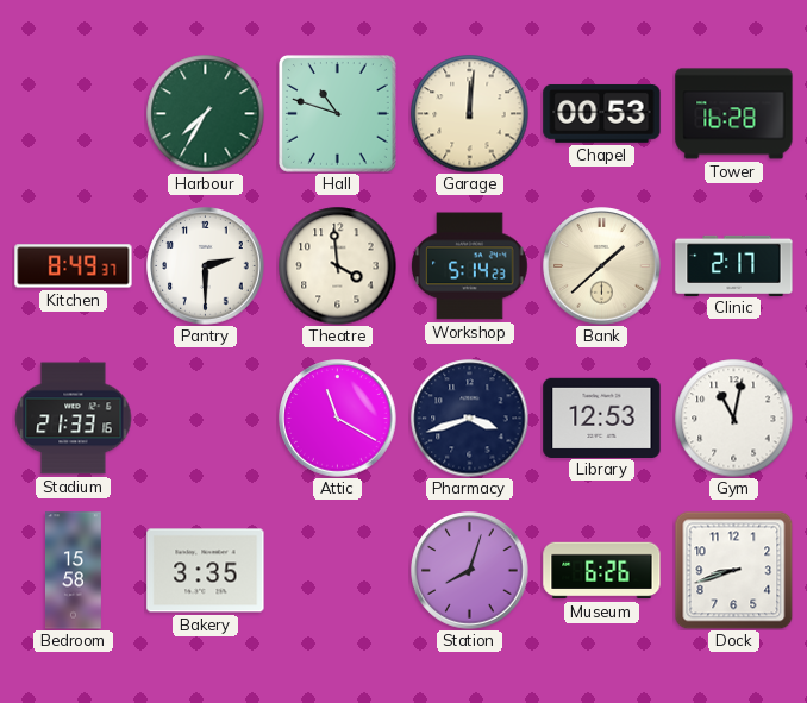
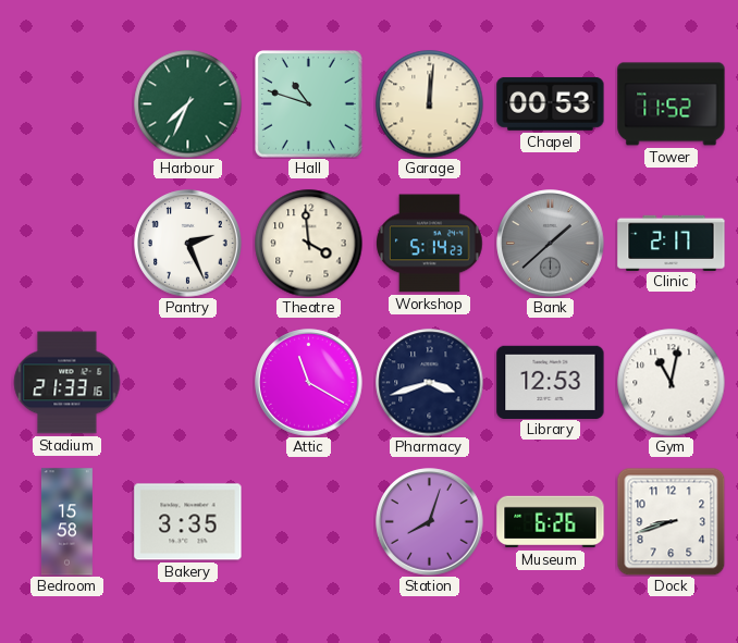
Harbour: 7:35 -> 7:34
Tower: 16:28 -> 11:52
Kitchen: 8:49 -> none
Pantry: 2:30 -> 2:26
Bank dial: cream -> grey
